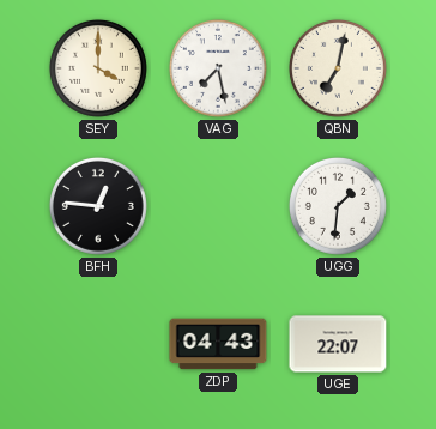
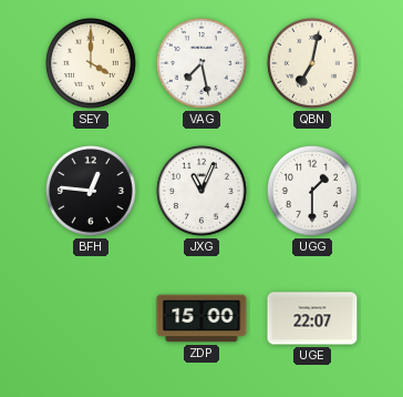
JXG: none -> 11:04
UGG: 1:31 -> 1:30
ZDP: 04:43 -> 15:00
